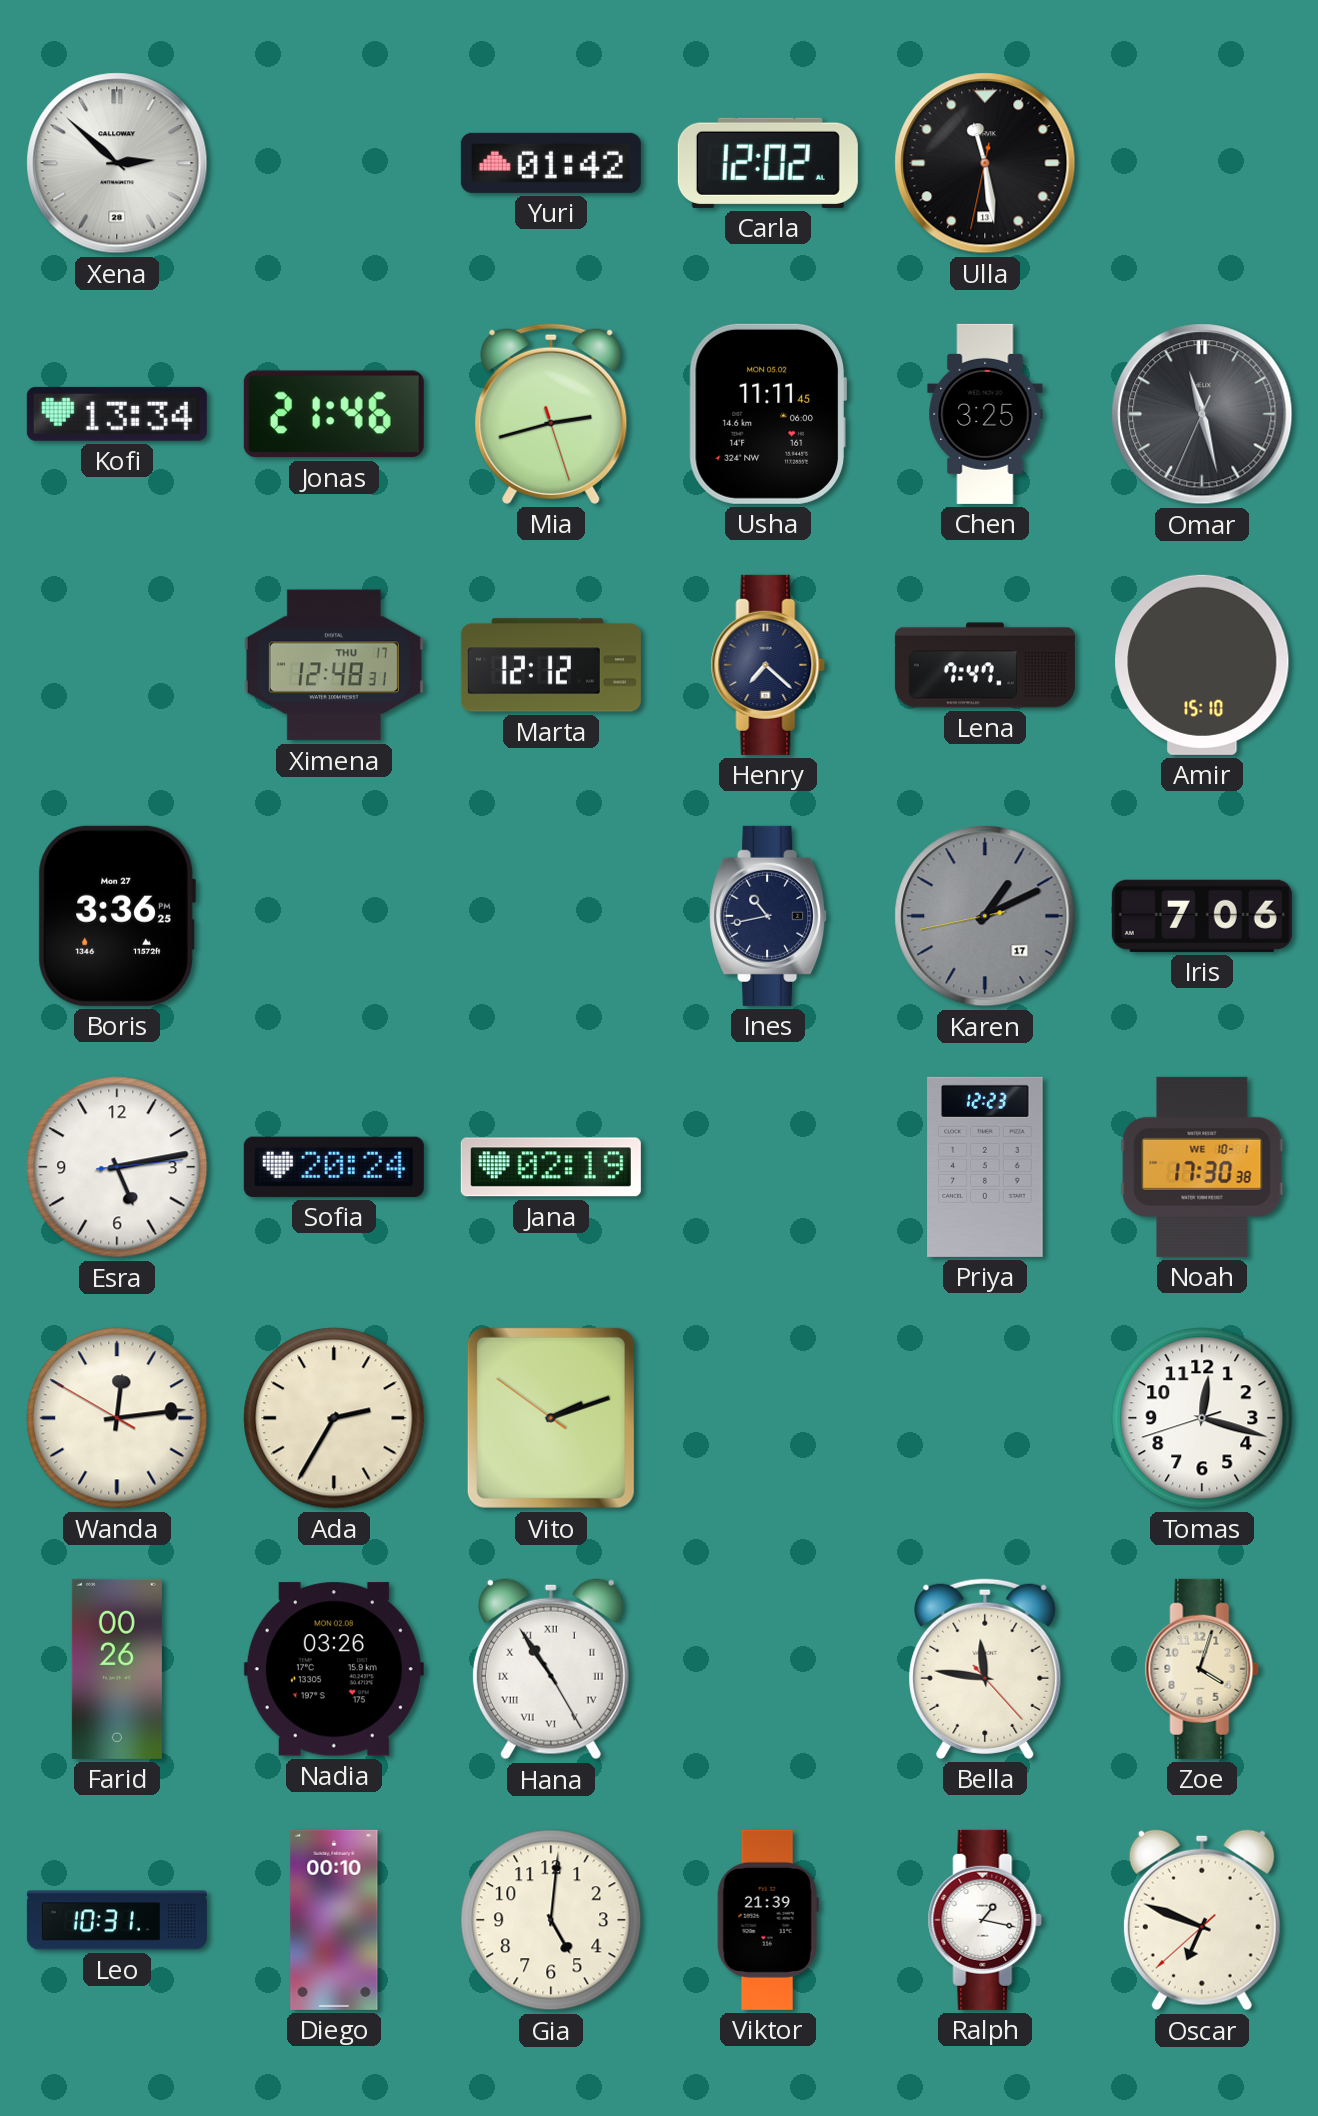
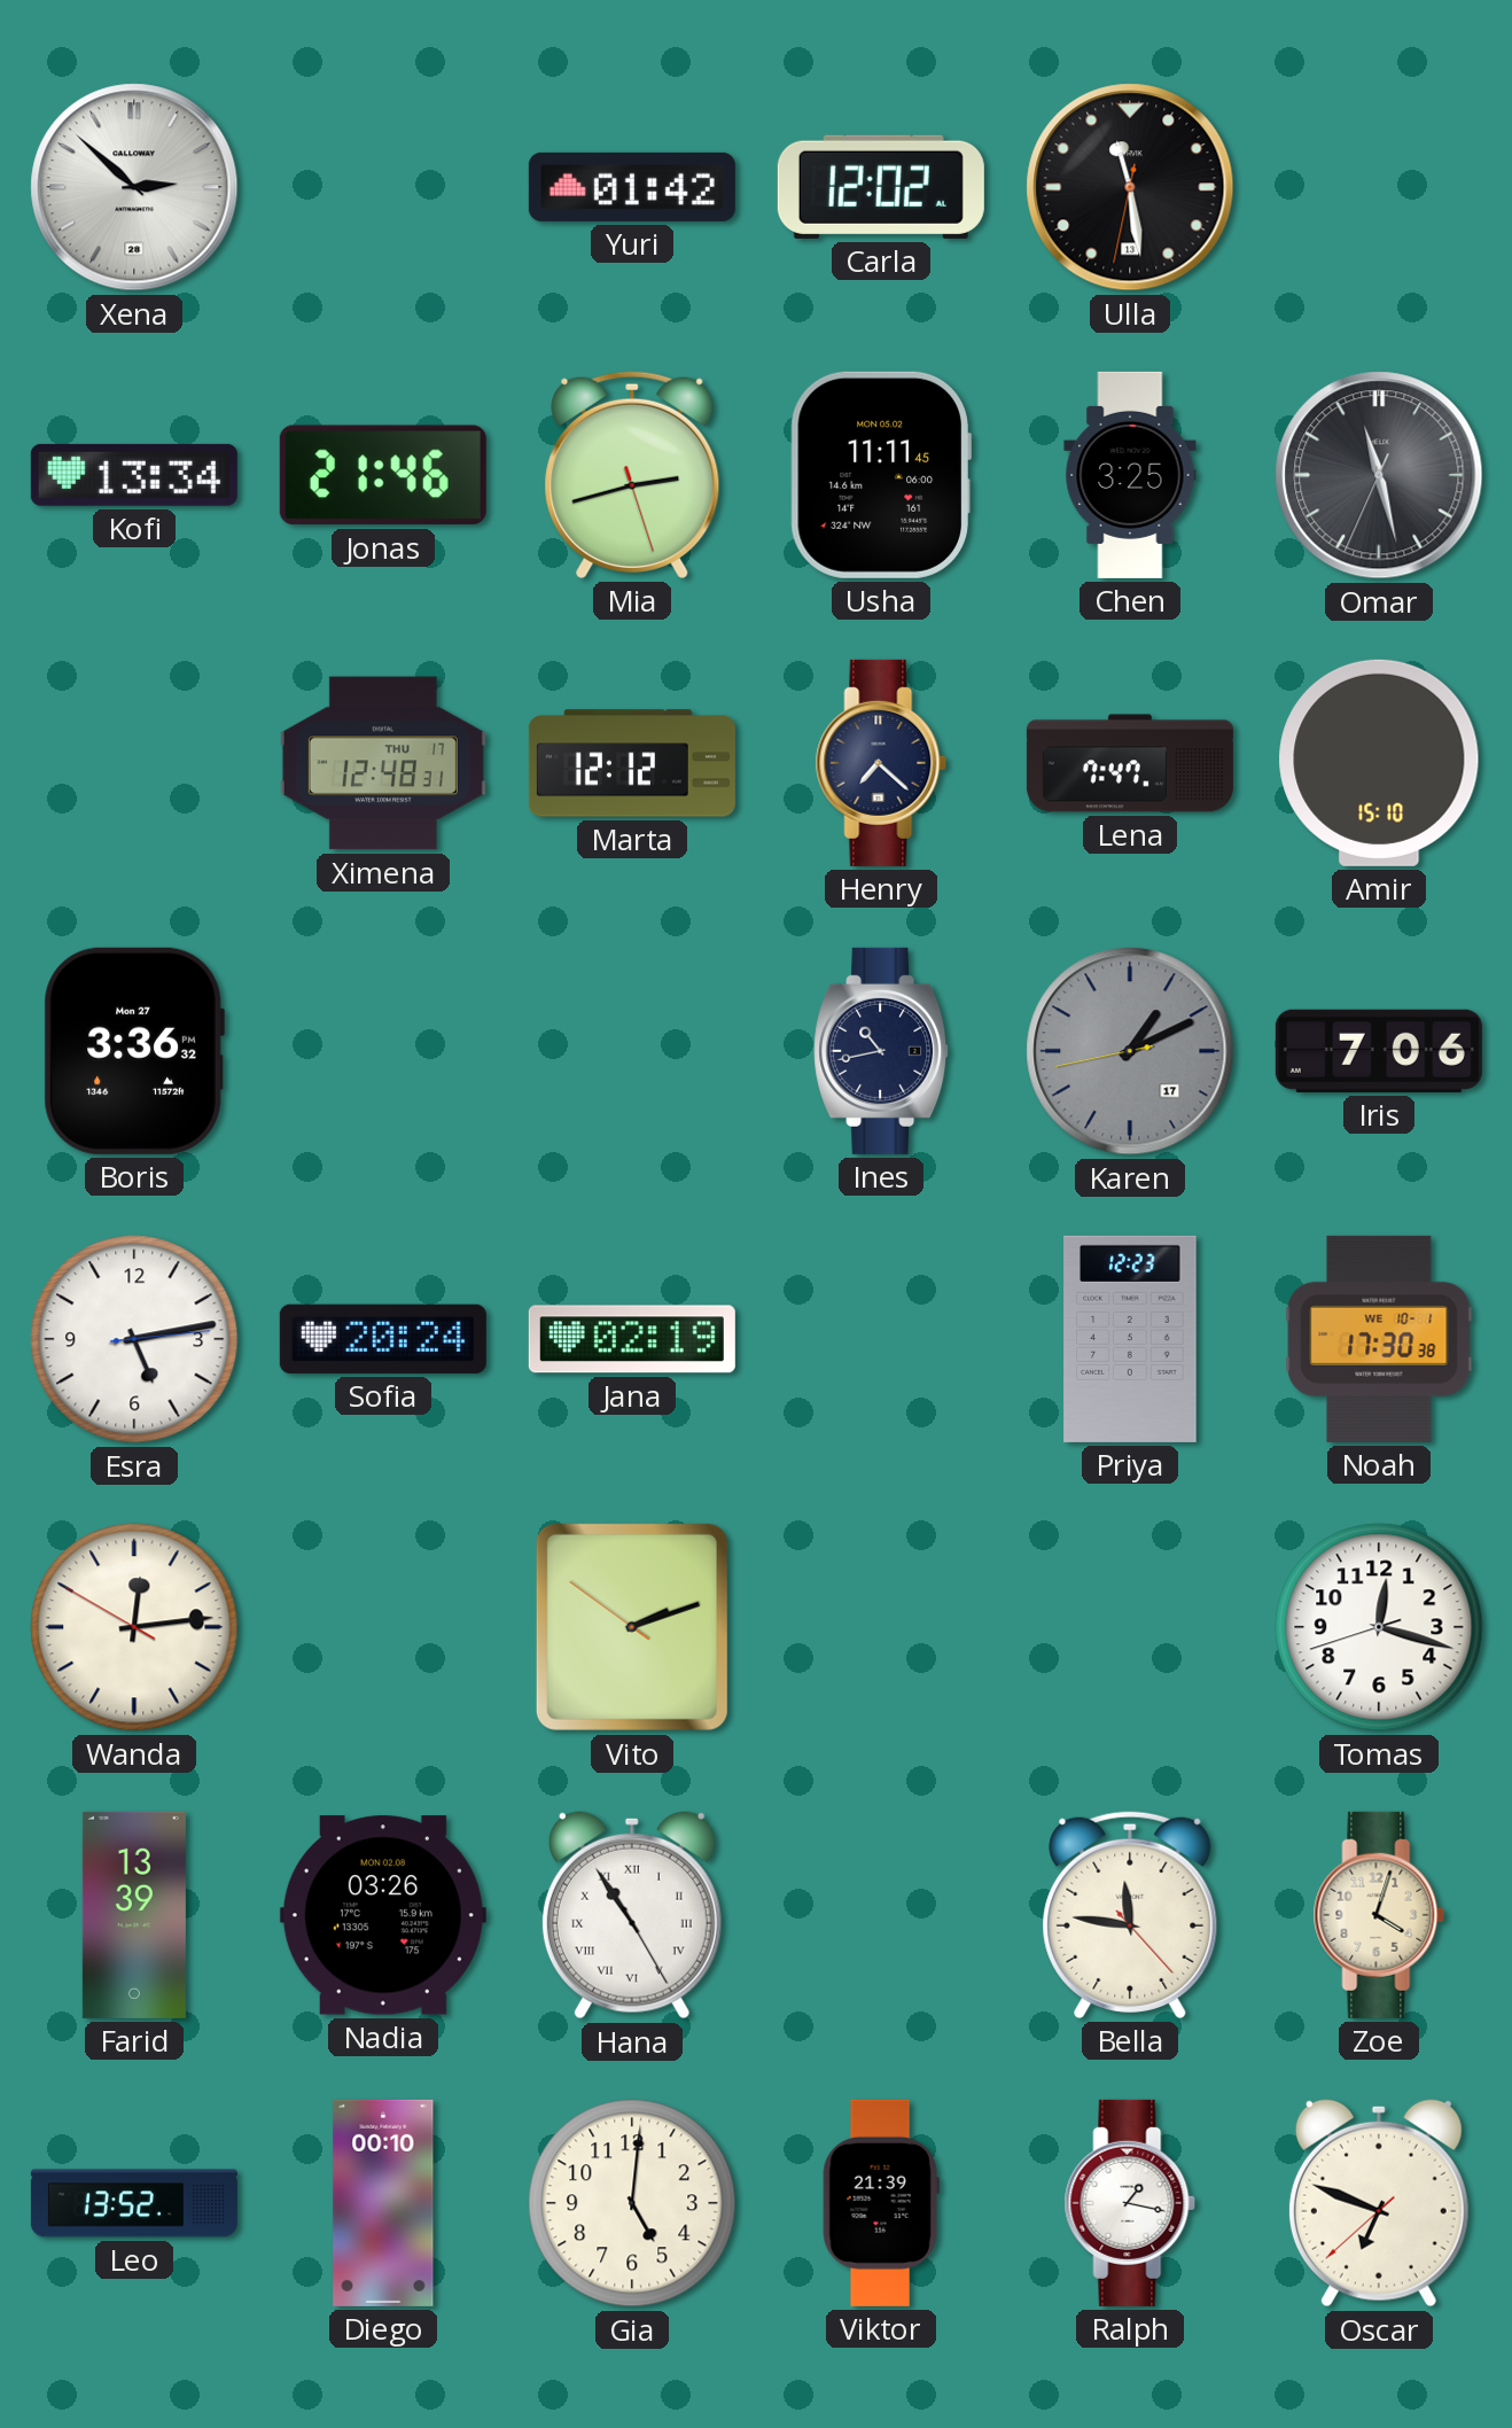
Boris: 3:36:25 PM -> 3:36:32 PM
Ada: 2:35 -> none
Farid: 00:26 -> 13:39
Leo: 10:31 -> 13:52
